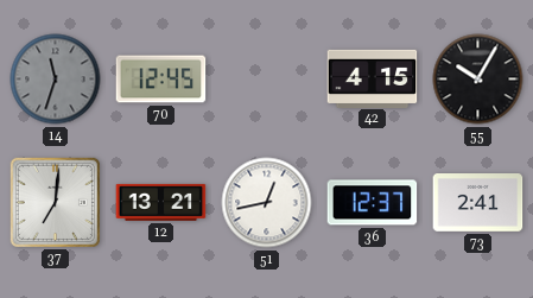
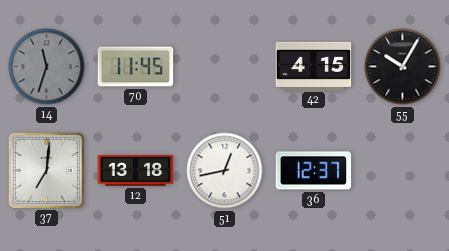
70: 12:45 -> 11:45
12: 13:21 -> 13:18
73: 2:41 -> none
